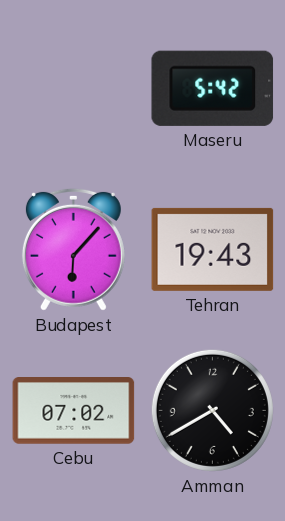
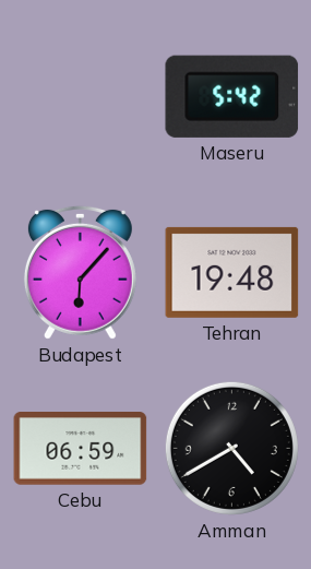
Tehran: 19:43 -> 19:48
Cebu: 07:02 -> 06:59
